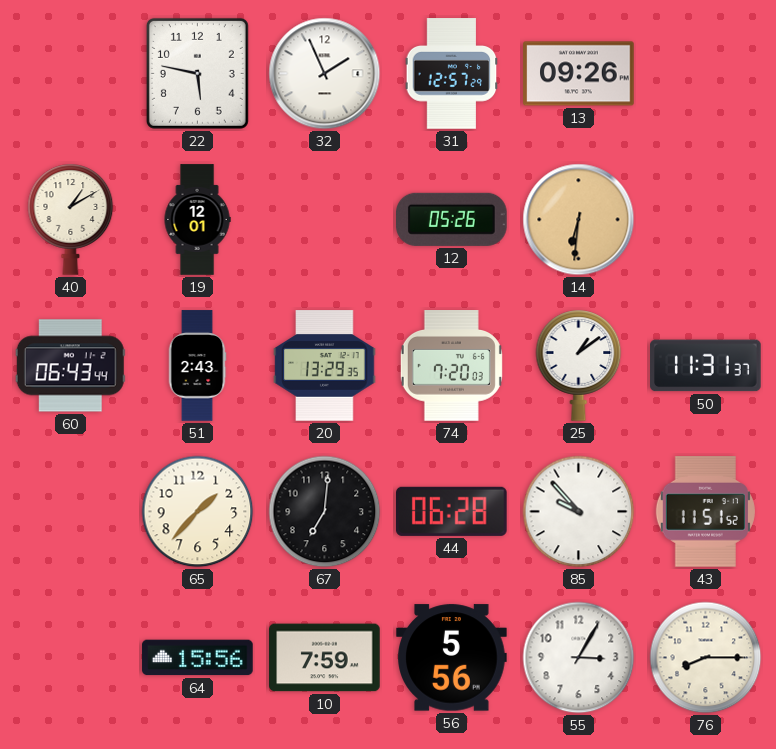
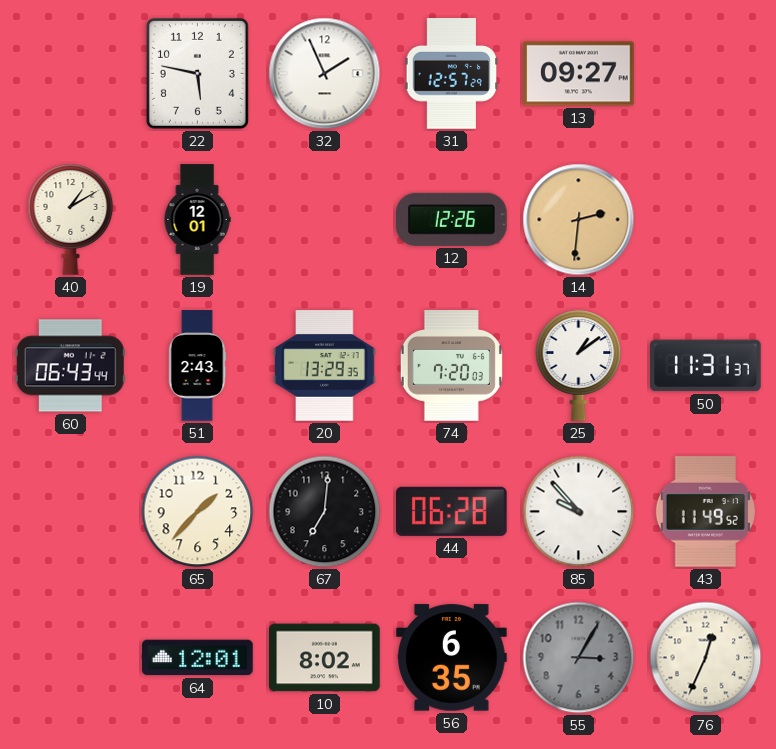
13: 09:26 -> 09:27
12: 05:26 -> 12:26
14: 6:31 -> 2:31
43: 11:51 -> 11:49
64: 15:56 -> 12:01
10: 7:59 -> 8:02
56: 5:56 -> 6:35
55 dial: white -> grey
76: 8:15 -> 12:34
